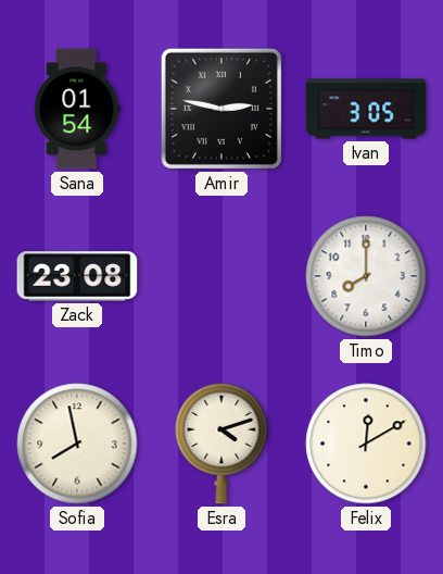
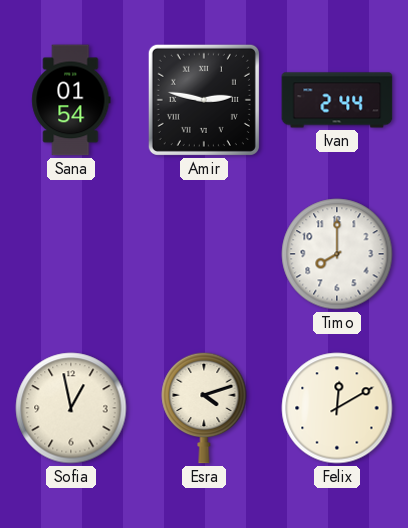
Ivan: 3:05 -> 2:44
Zack: 23:08 -> none
Sofia: 7:58 -> 12:58
